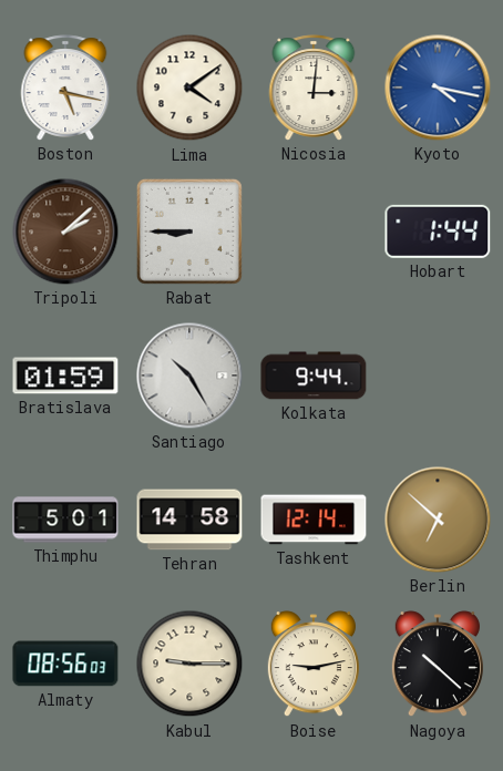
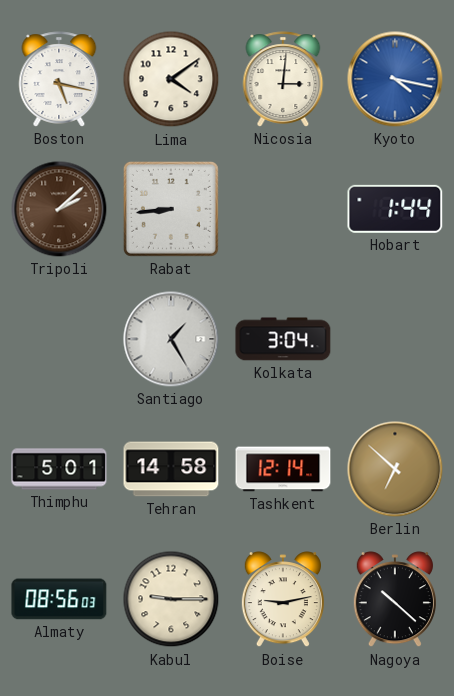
Rabat: 8:45 -> 8:44
Bratislava: 01:59 -> none
Santiago: 10:25 -> 1:25
Kolkata: 9:44 -> 3:04
